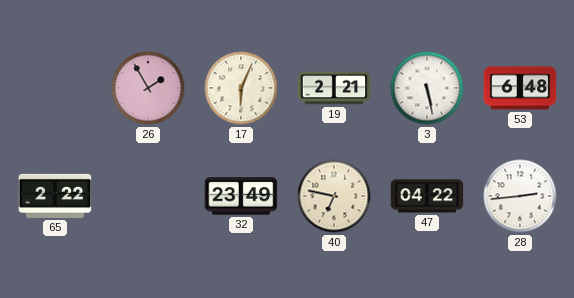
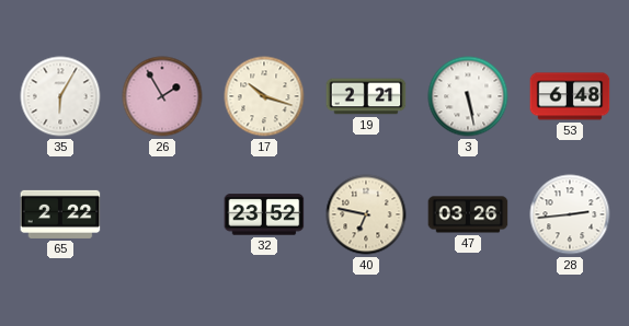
35: none -> 6:05
17: 6:04 -> 10:18
32: 23:49 -> 23:52
47: 04:22 -> 03:26
